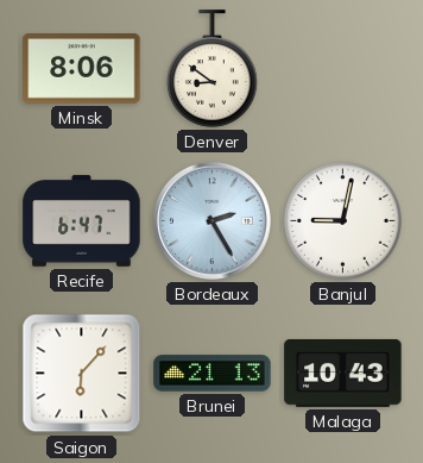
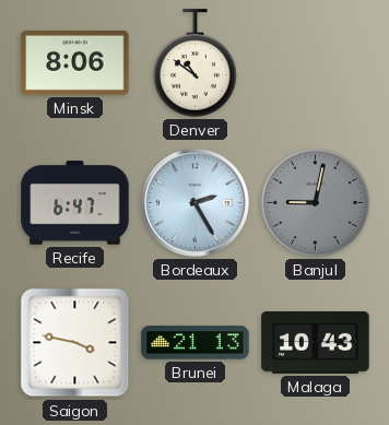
Denver: 8:51 -> 10:51
Banjul dial: white -> grey
Saigon: 6:07 -> 3:47
